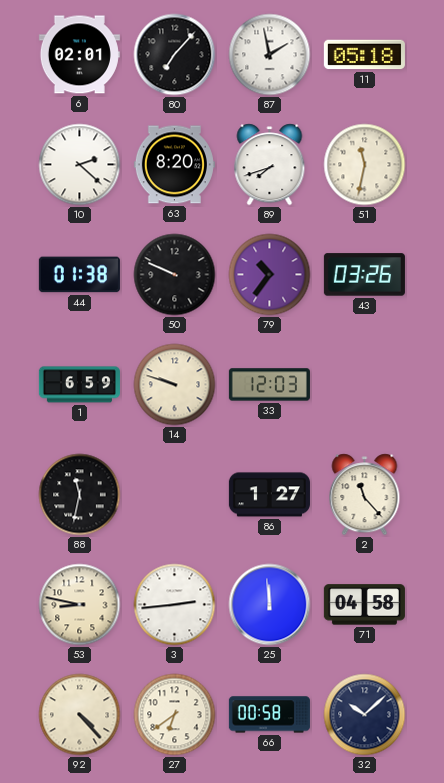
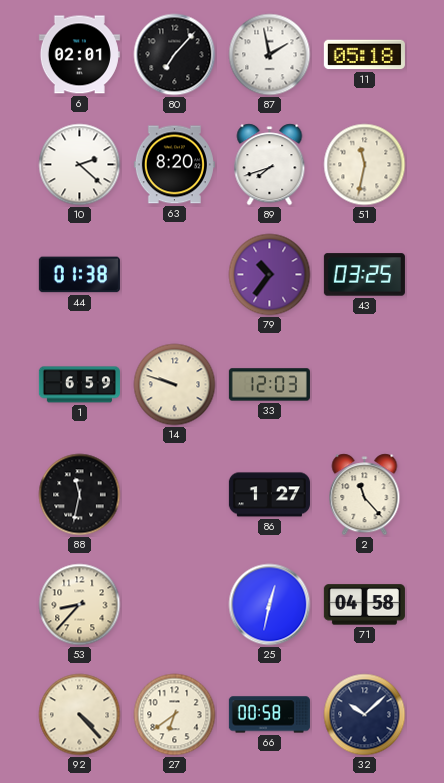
50: 9:49 -> none
43: 03:26 -> 03:25
53: 8:47 -> 8:37
3: 2:44 -> none
25: 11:59 -> 12:32
